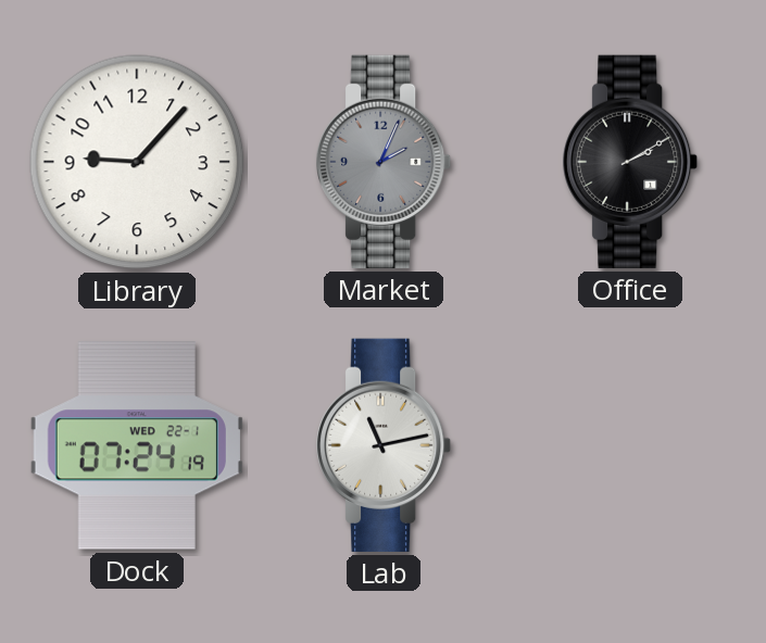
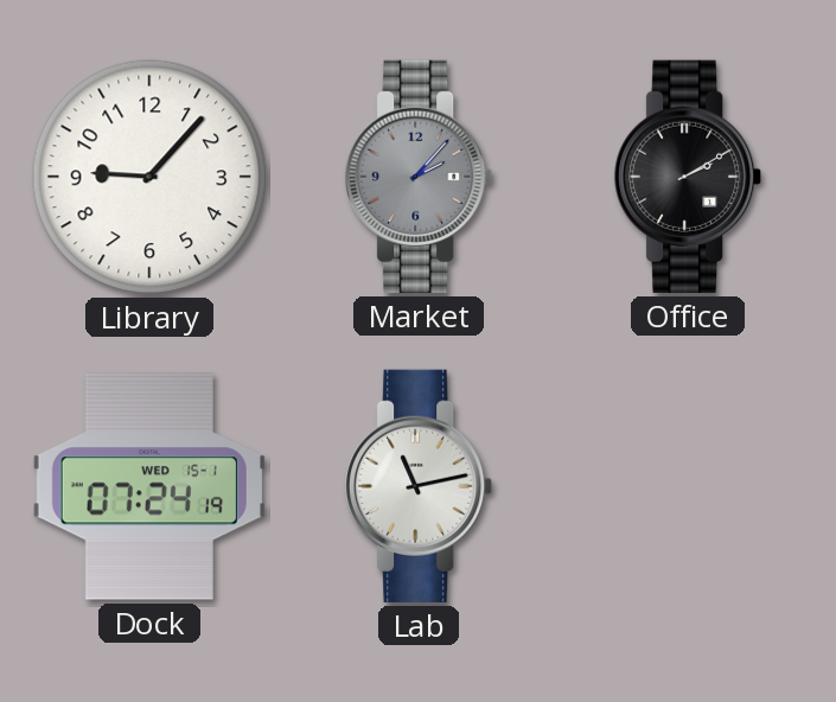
Market: 2:04 -> 2:07
Dock date: WED 22-1 -> WED 15-1
